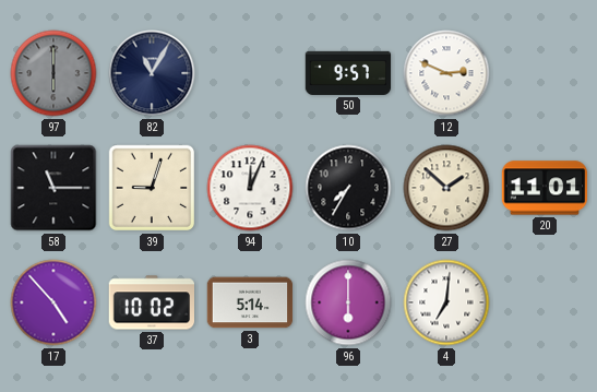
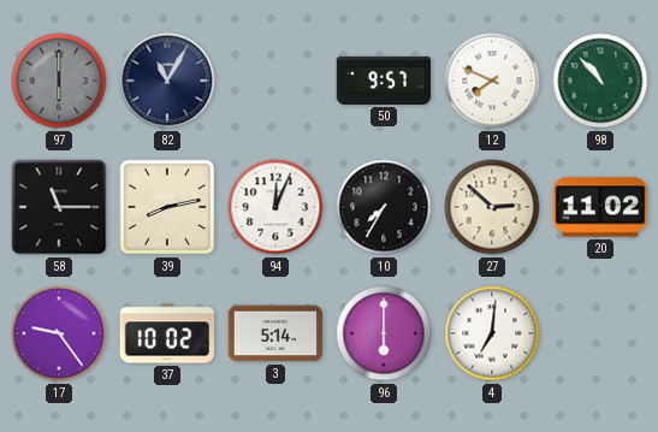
12: 2:49 -> 7:49
98: none -> 10:53
39: 9:03 -> 8:13
27: 1:52 -> 2:52
20: 11:01 -> 11:02
17: 4:53 -> 9:24
